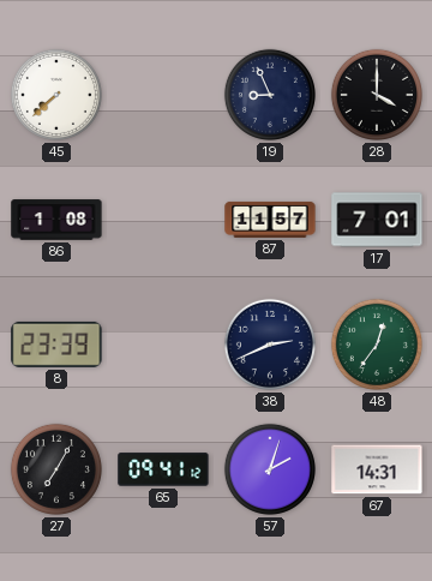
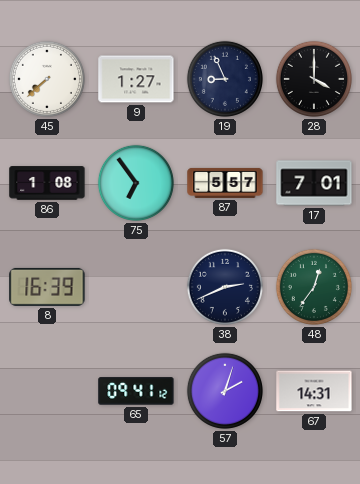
9: none -> 1:27
75: none -> 6:54
87: 11:57 -> 5:57
8: 23:39 -> 16:39
27: 7:05 -> none
